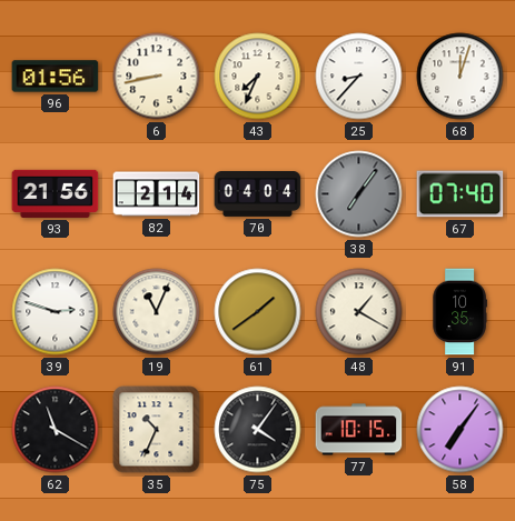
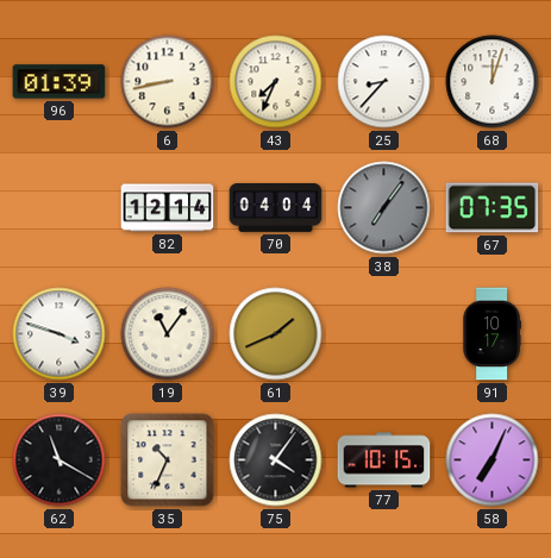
96: 01:56 -> 01:39
93: 21:56 -> none
82: 2:14 -> 12:14
67: 07:40 -> 07:35
39: 2:48 -> 3:48
19: 11:04 -> 11:06
61: 1:39 -> 1:41
48: 1:20 -> none
91: 10:35 -> 10:17
58: 7:06 -> 7:04
